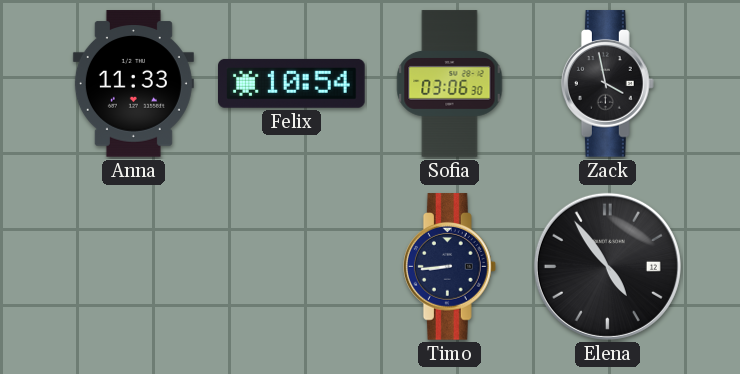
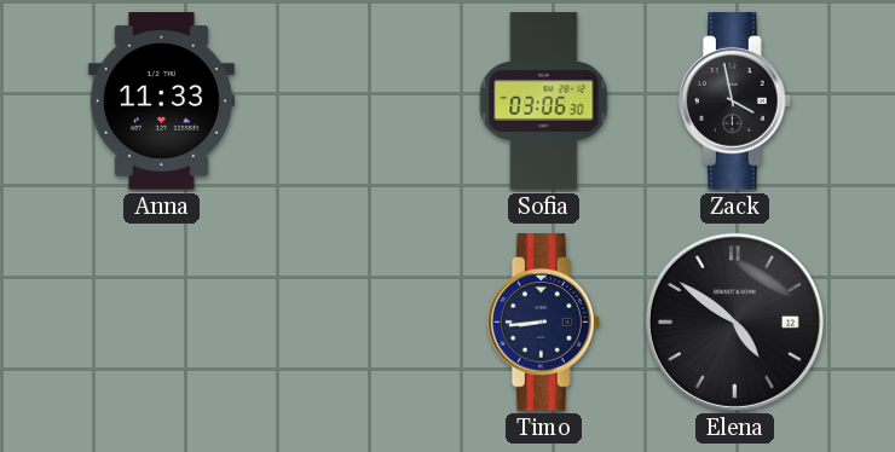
Felix: 10:54 -> none
Elena: 4:54 -> 4:51
